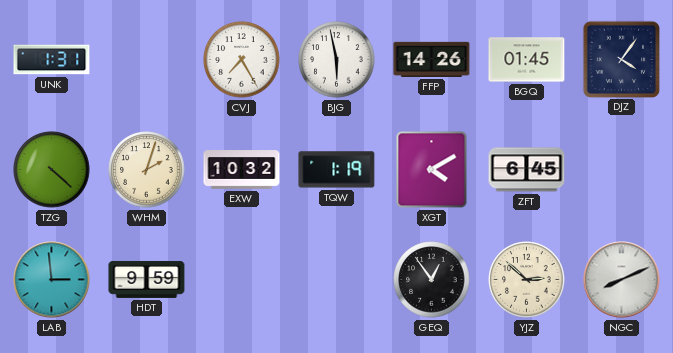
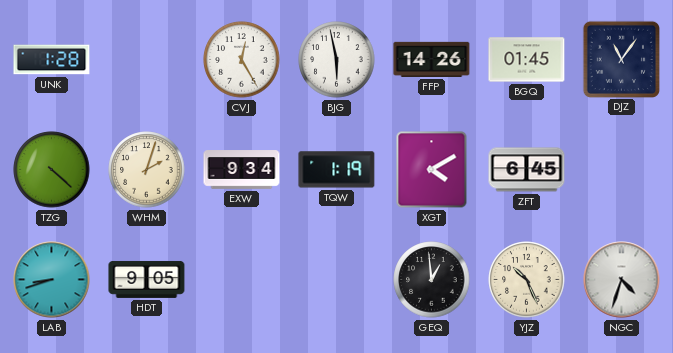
UNK: 1:31 -> 1:28
CVJ: 7:25 -> 12:25
DJZ: 4:06 -> 11:06
EXW: 10:32 -> 9:34
LAB: 2:59 -> 8:42
HDT: 9:59 -> 9:05
GEQ: 12:54 -> 12:59
YJZ: 2:52 -> 10:26
NGC: 8:11 -> 4:33
